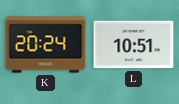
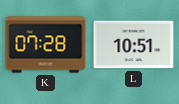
K: 20:24 -> 07:28
